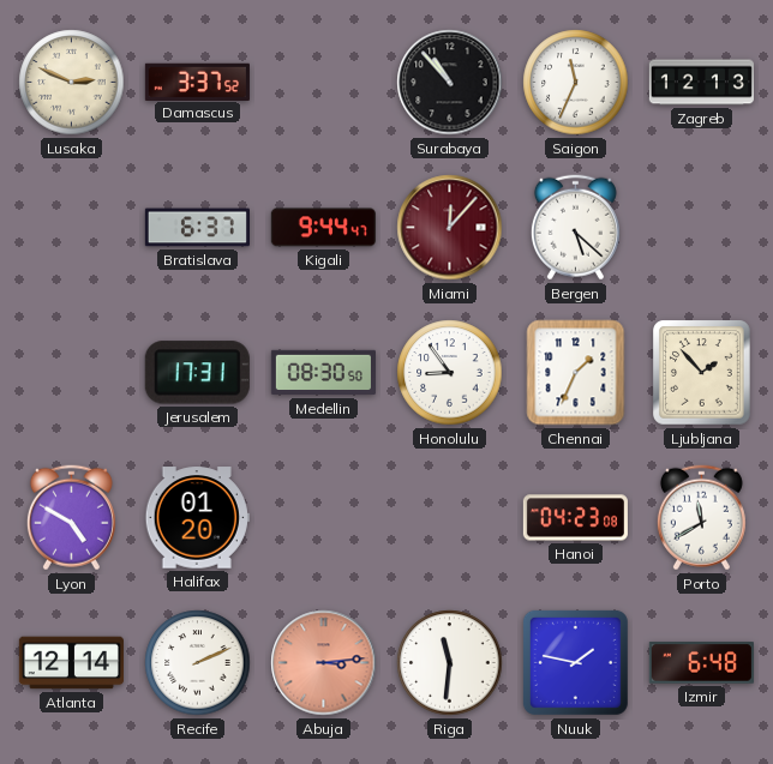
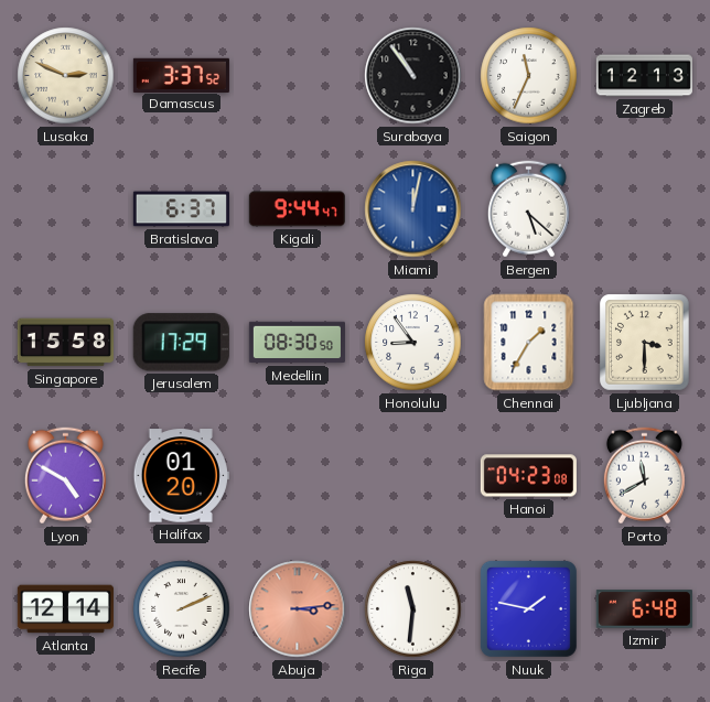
Surabaya: 10:53 -> 10:54
Miami: 12:07 -> 12:02
Miami dial: burgundy -> blue
Singapore: none -> 15:58
Jerusalem: 17:31 -> 17:29
Chennai: 1:34 -> 1:35
Ljubljana: 1:53 -> 3:30
